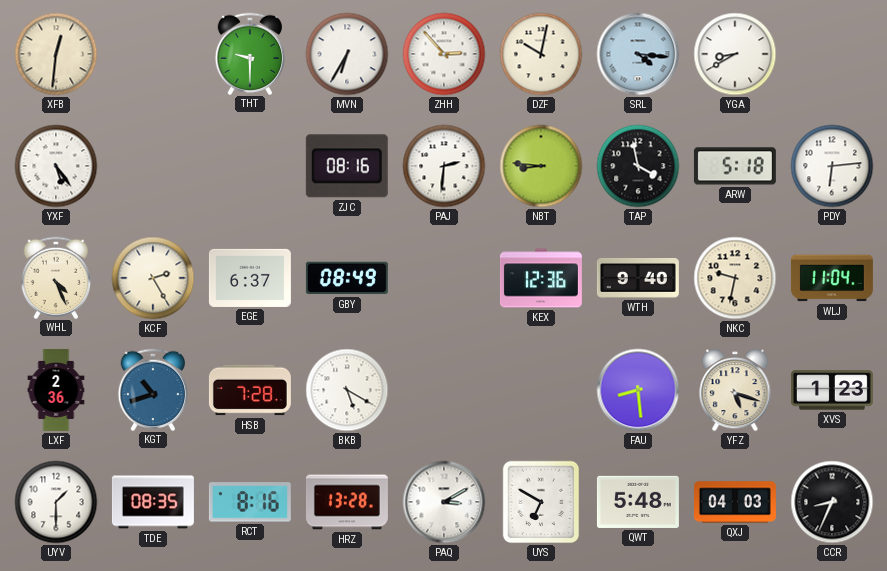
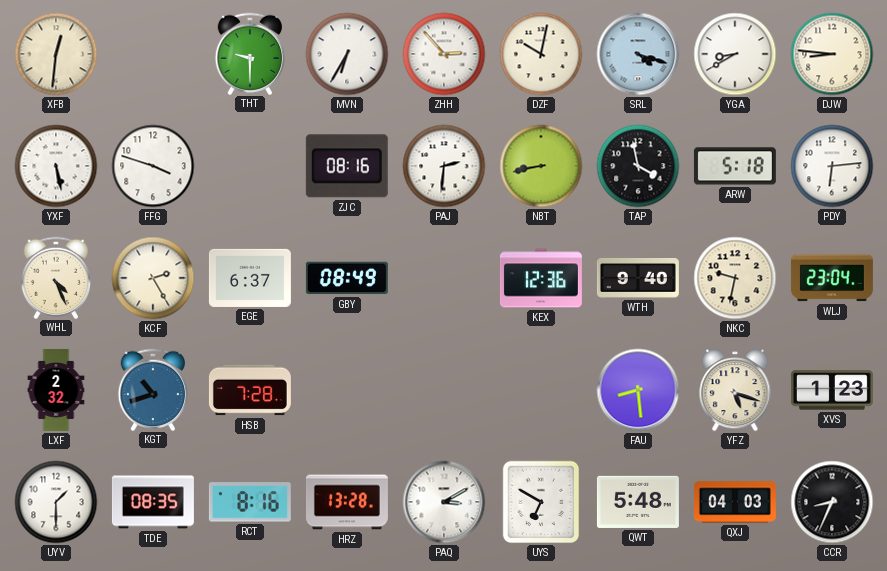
SRL: 4:16 -> 4:18
DJW: none -> 8:46
YXF: 5:24 -> 5:28
FFG: none -> 3:48
NBT: 8:46 -> 8:43
WLJ: 11:04 -> 23:04
LXF: 2:36 -> 2:32
BKB: 5:20 -> none
